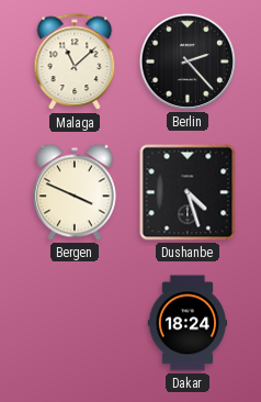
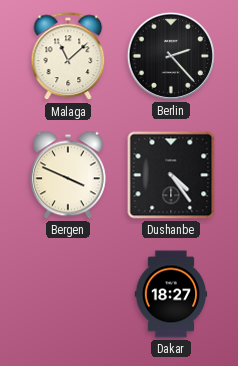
Dushanbe: 4:27 -> 4:24
Dakar: 18:24 -> 18:27
